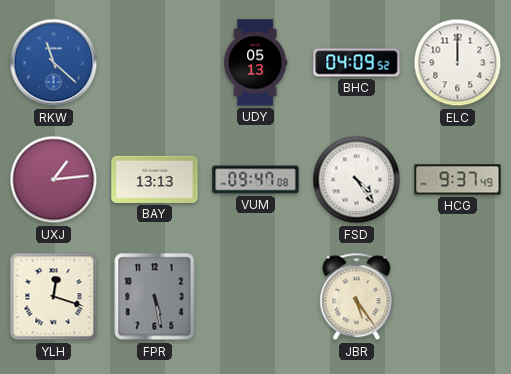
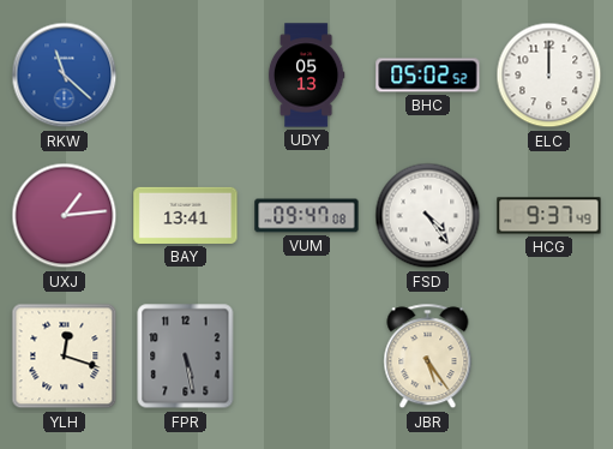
BHC: 04:09 -> 05:02
BAY: 13:13 -> 13:41
